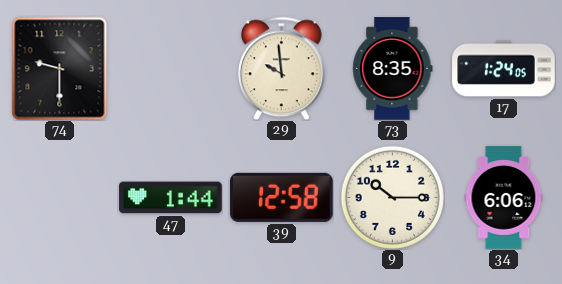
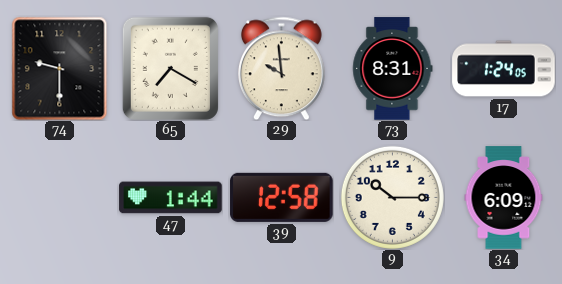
65: none -> 7:20
73: 8:35 -> 8:31
34: 6:06 -> 6:09
